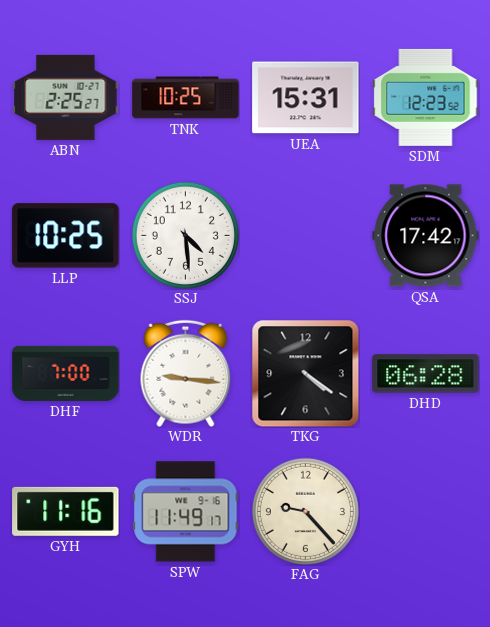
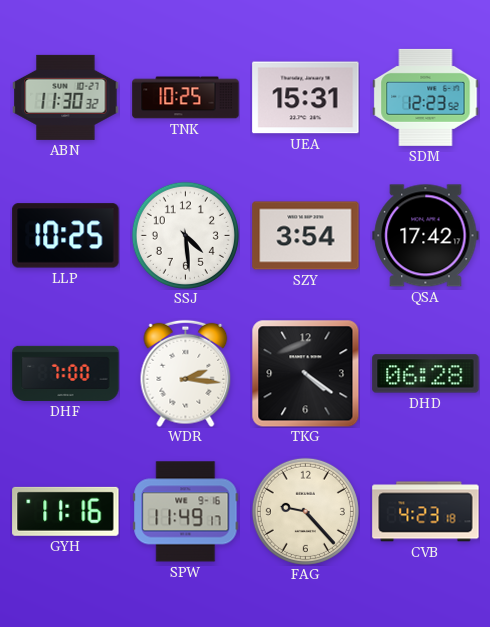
ABN: 2:25 -> 11:30
SZY: none -> 3:54
WDR: 9:16 -> 2:16
CVB: none -> 4:23
